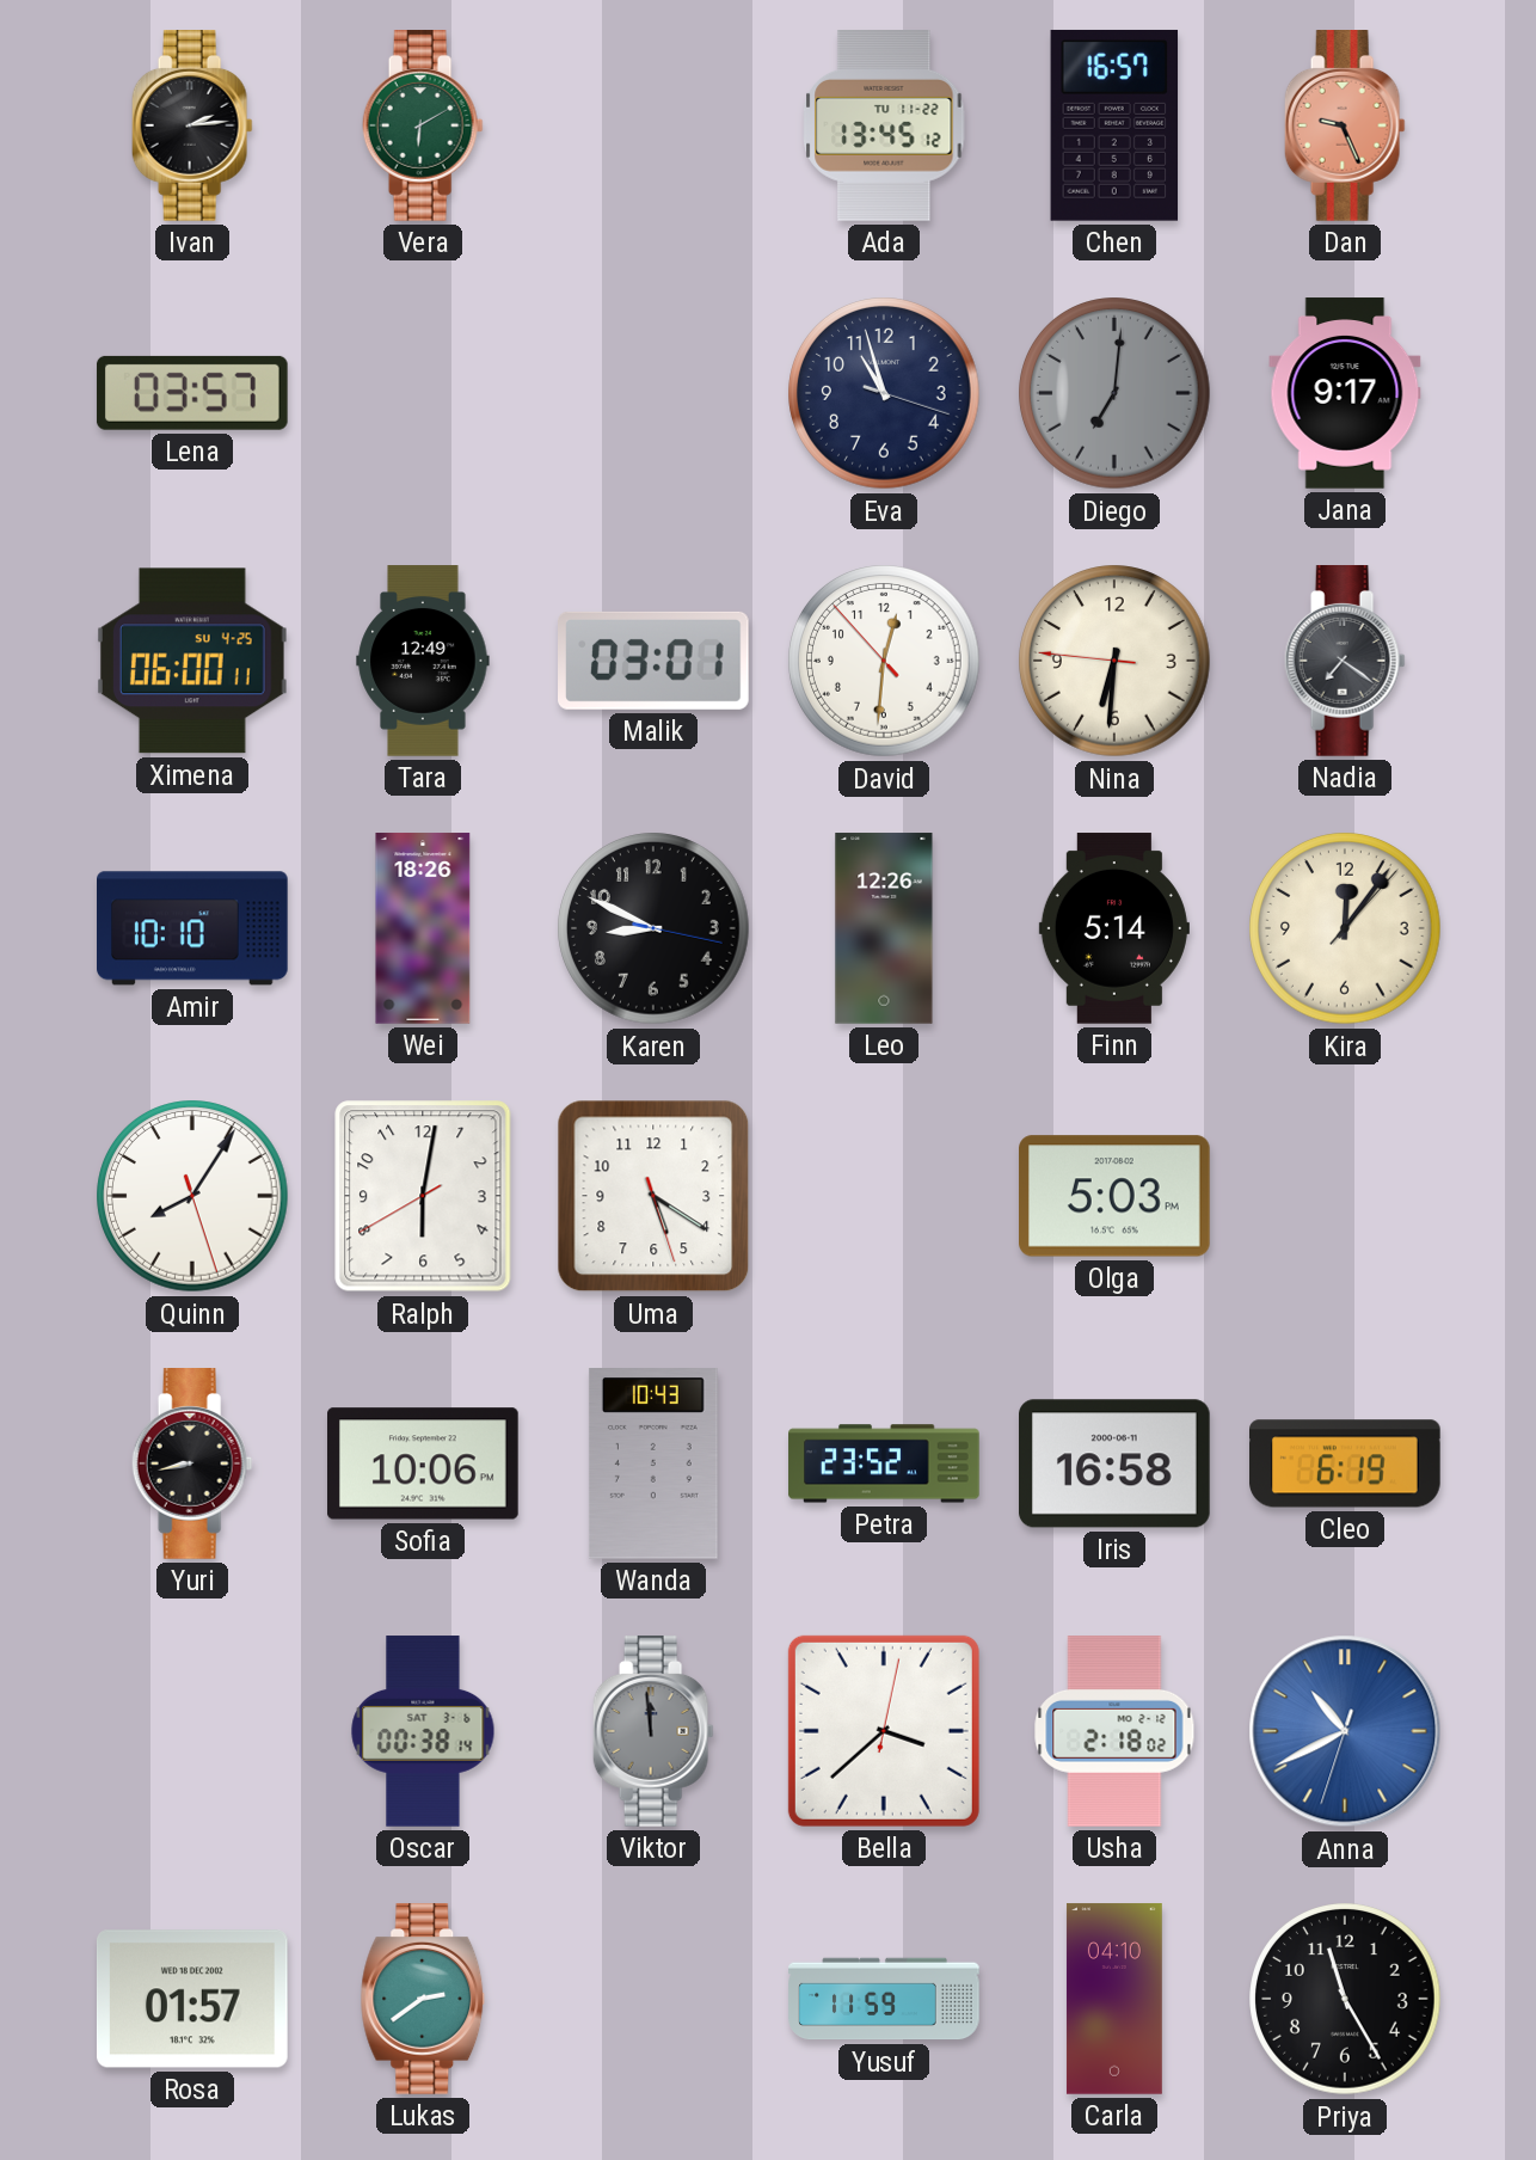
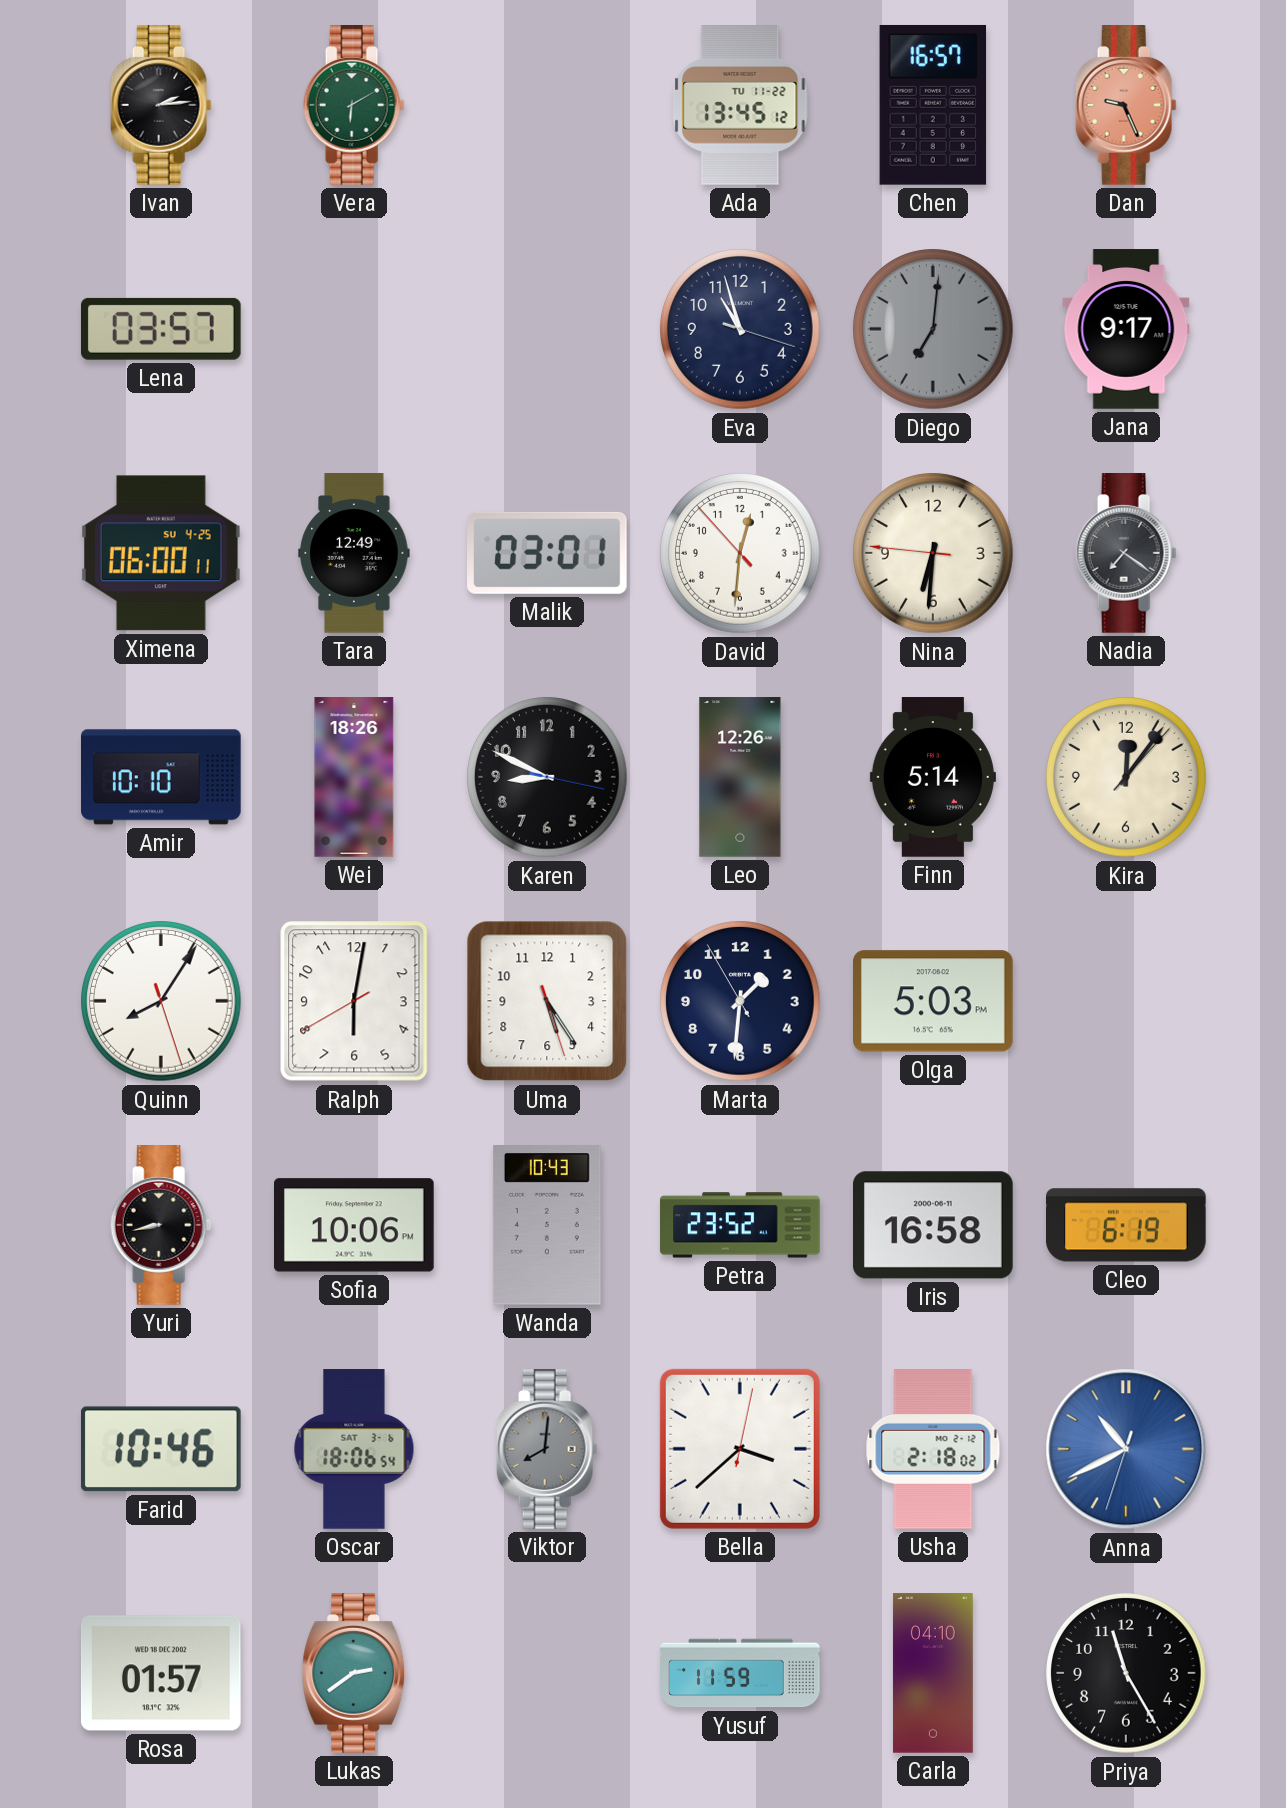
Uma: 5:20 -> 5:24
Marta: none -> 1:30
Farid: none -> 10:46
Oscar: 00:38 -> 18:06
Viktor: 11:59 -> 8:01
